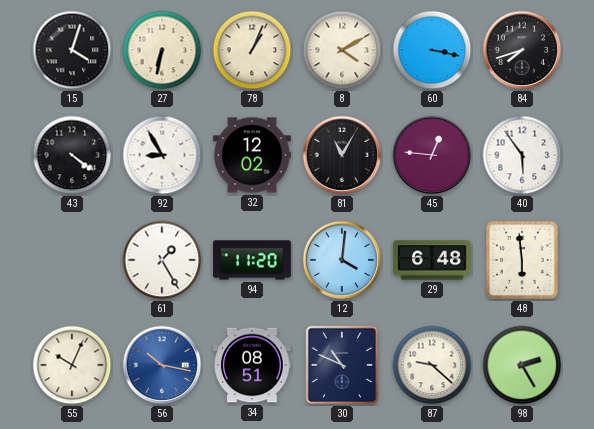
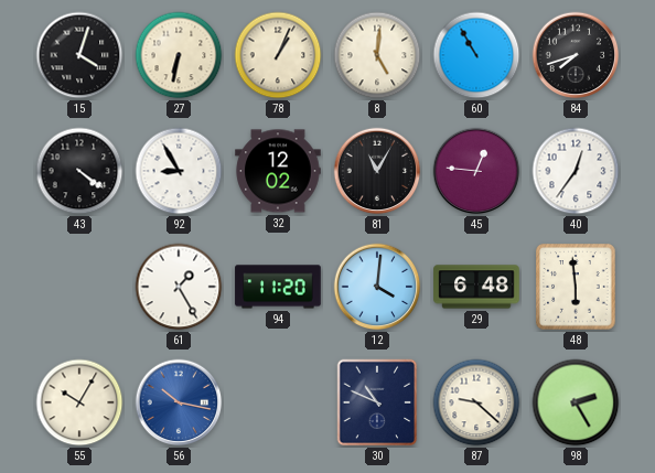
8: 4:10 -> 5:01
60: 3:17 -> 10:55
40: 5:54 -> 12:36
55: 10:04 -> 10:05
34: 08:51 -> none
